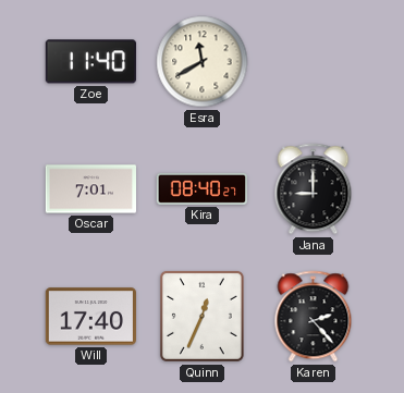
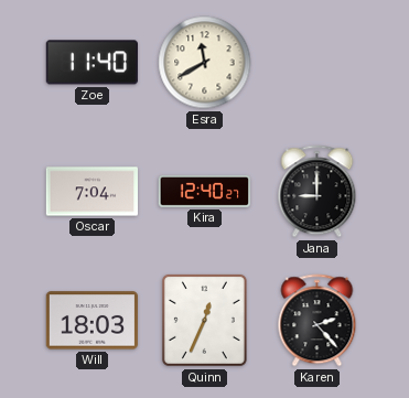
Oscar: 7:01 -> 7:04
Kira: 08:40 -> 12:40
Will: 17:40 -> 18:03
